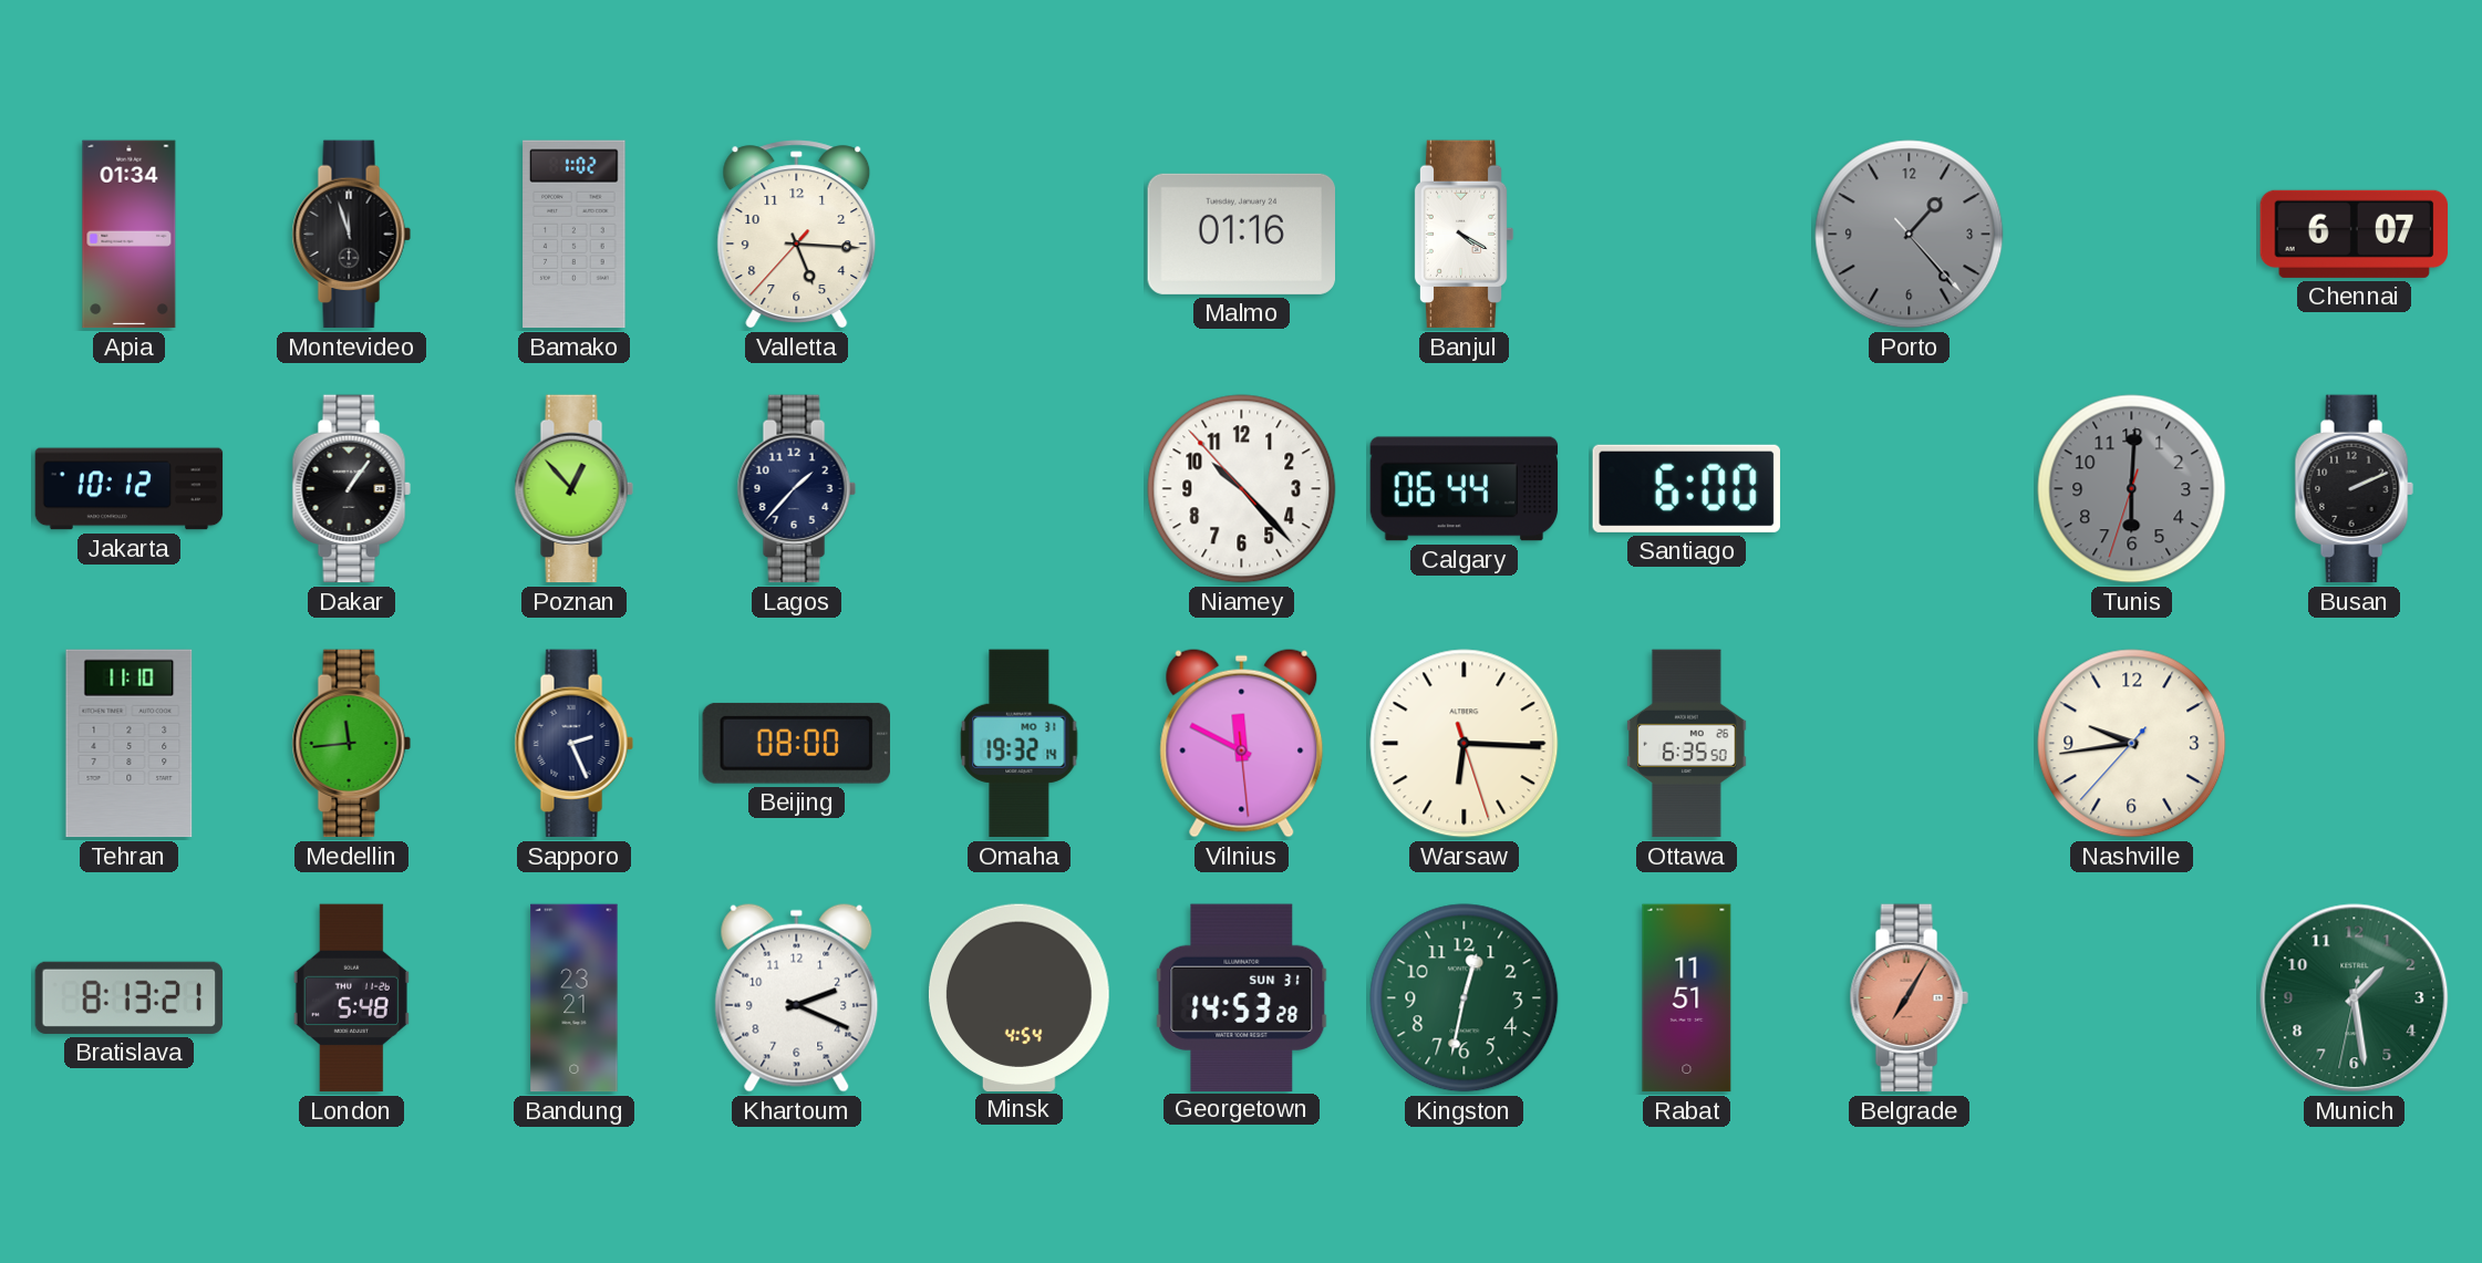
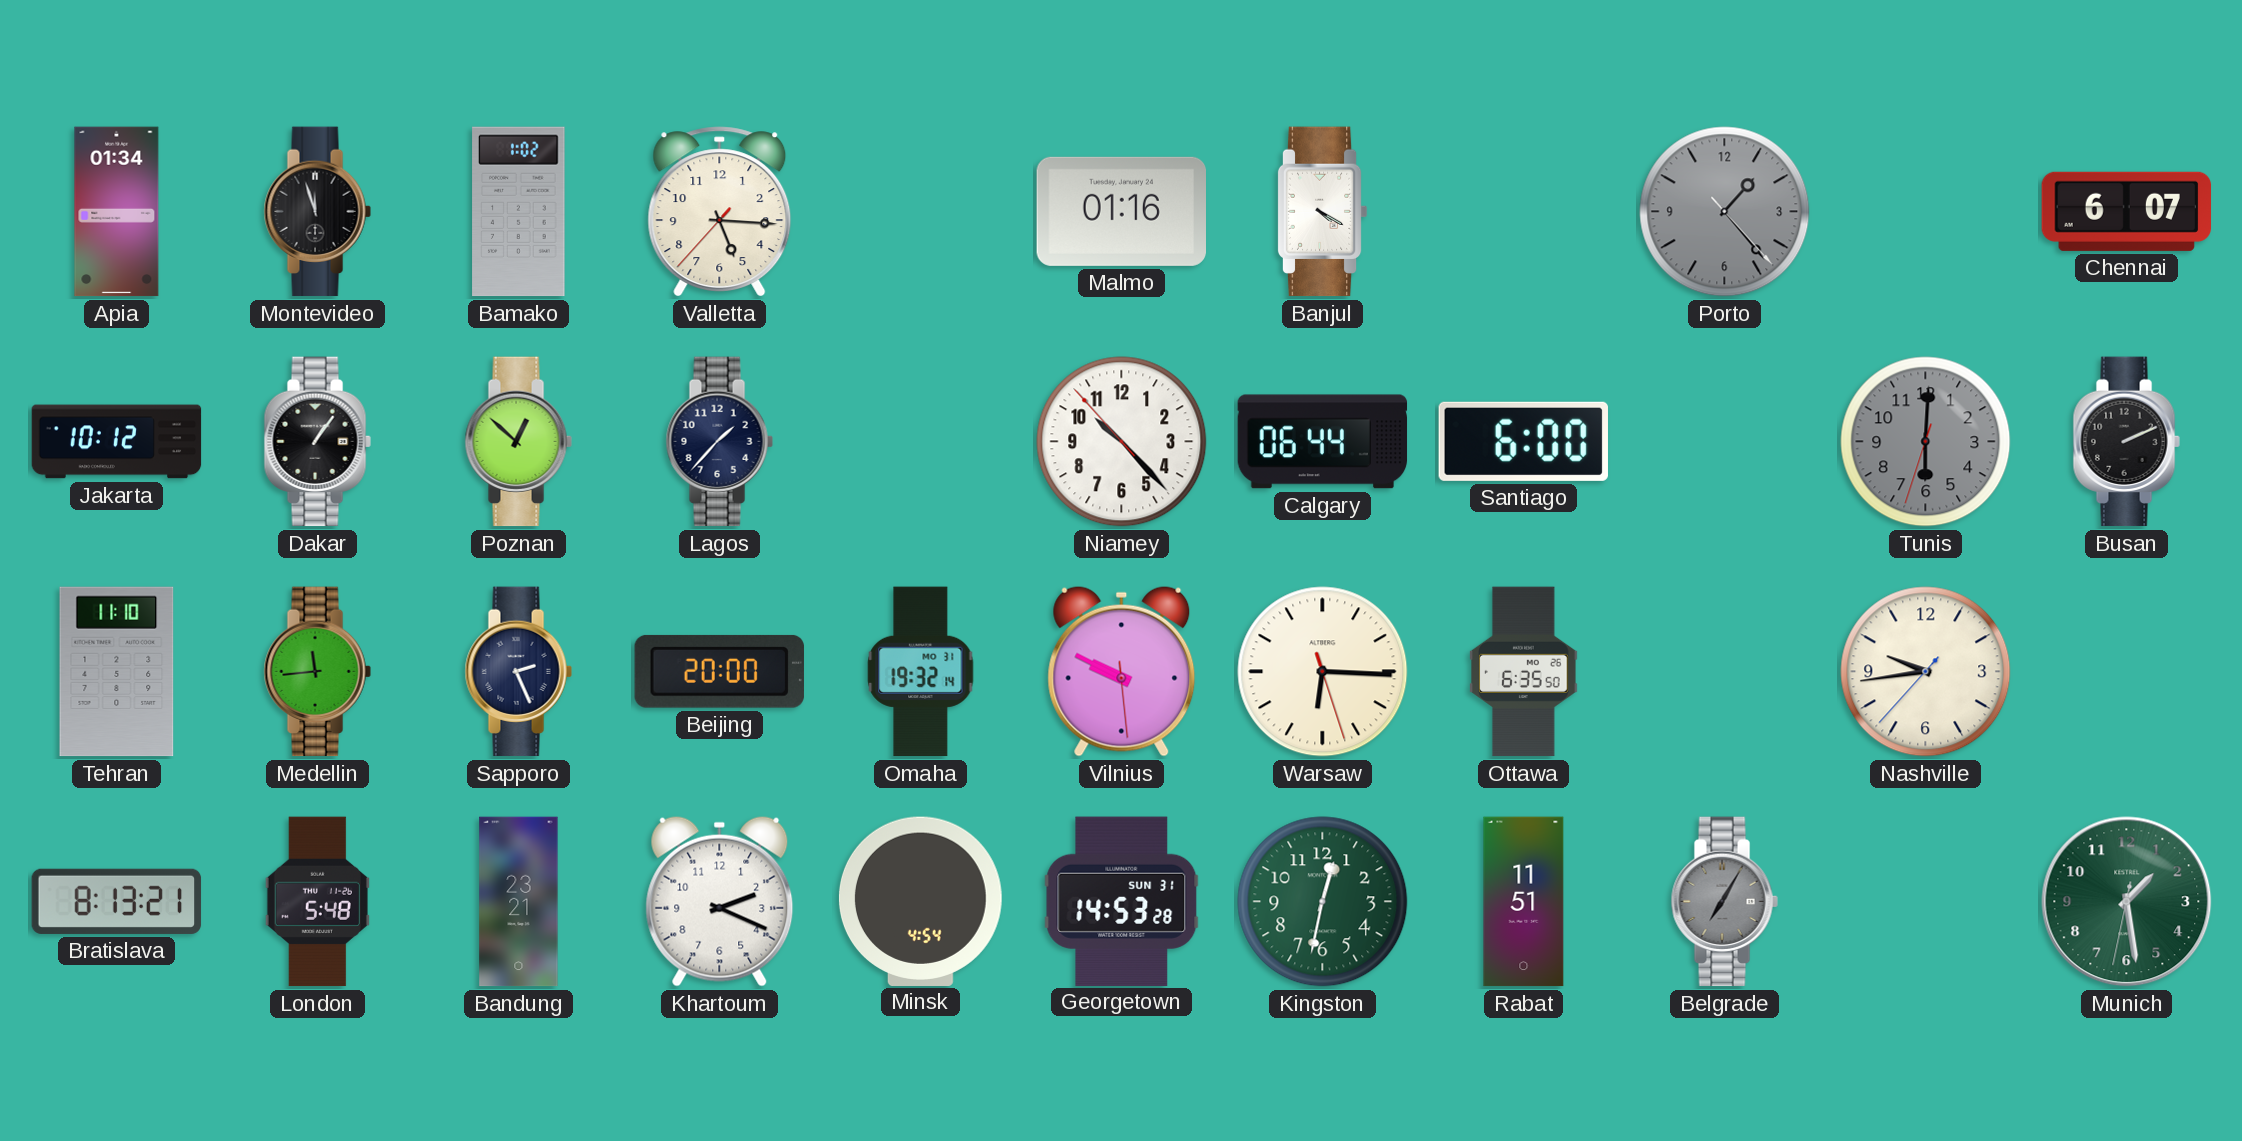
Poznan: 12:53 -> 12:52
Beijing: 08:00 -> 20:00
Vilnius: 11:49 -> 9:49
Belgrade dial: salmon -> grey
